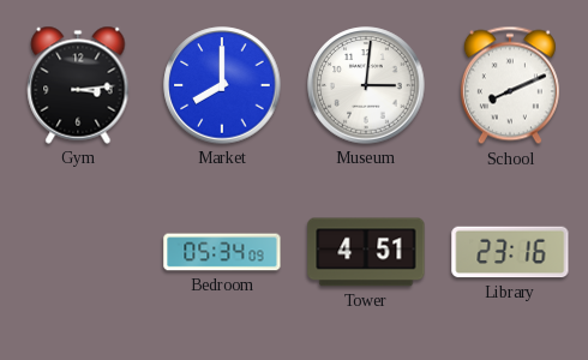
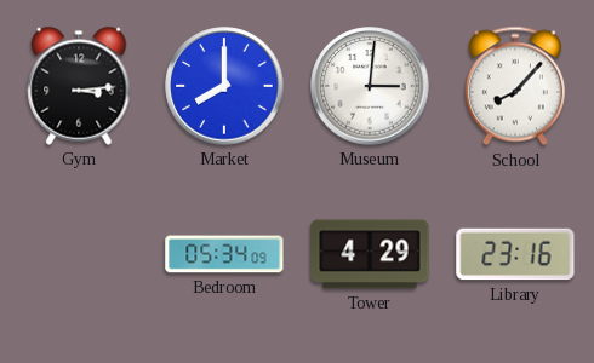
School: 8:11 -> 8:07
Tower: 4:51 -> 4:29
